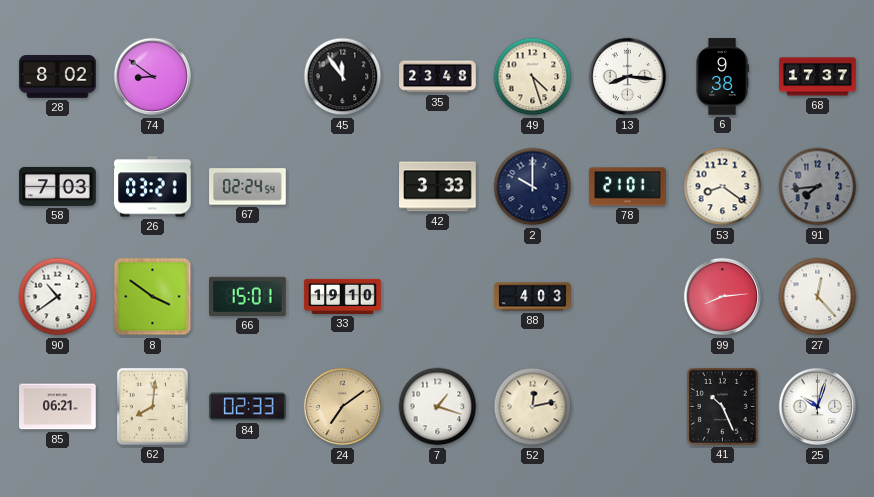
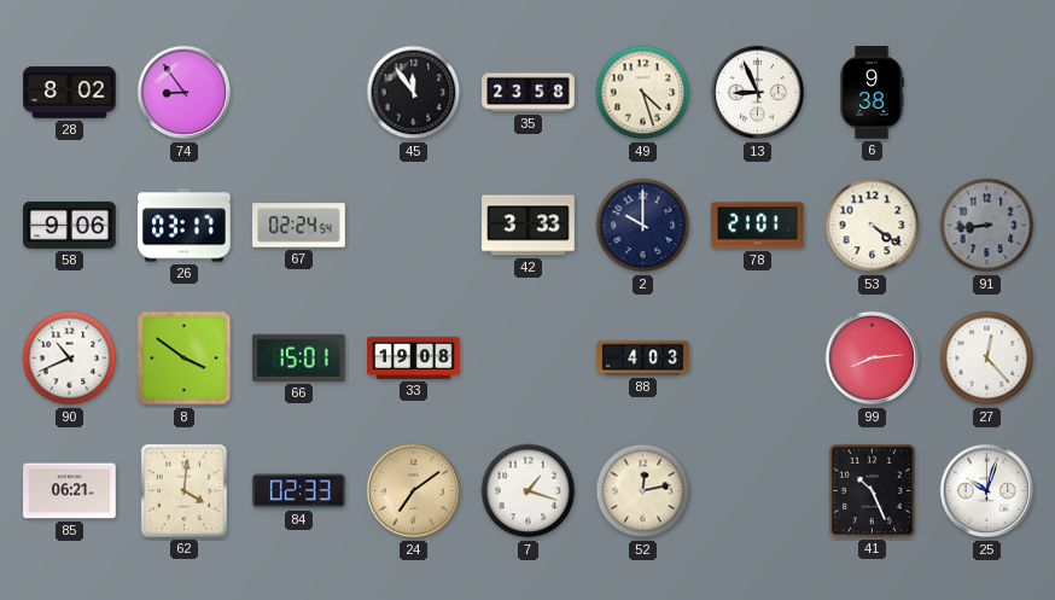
74: 8:51 -> 8:54
35: 23:48 -> 23:58
13: 8:16 -> 8:56
68: 17:37 -> none
58: 7:03 -> 9:06
26: 03:21 -> 03:17
53: 8:21 -> 4:21
91: 7:44 -> 8:44
90: 10:39 -> 10:41
33: 19:10 -> 19:08
62: 8:01 -> 4:01
